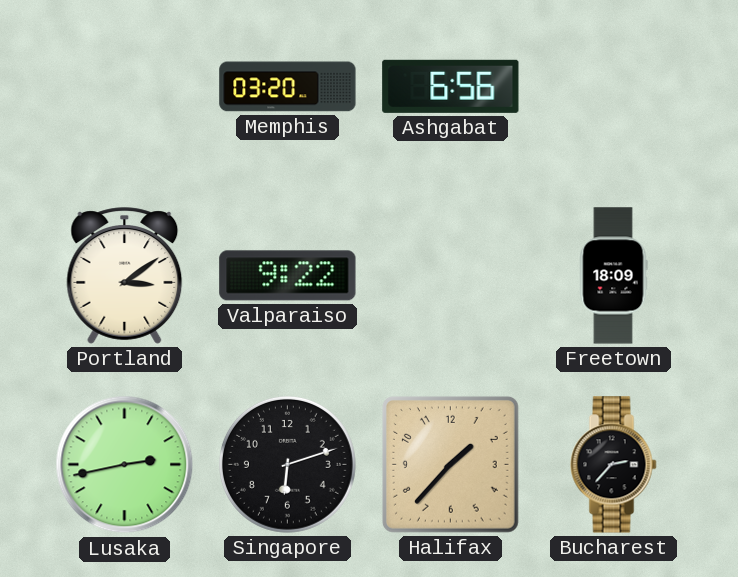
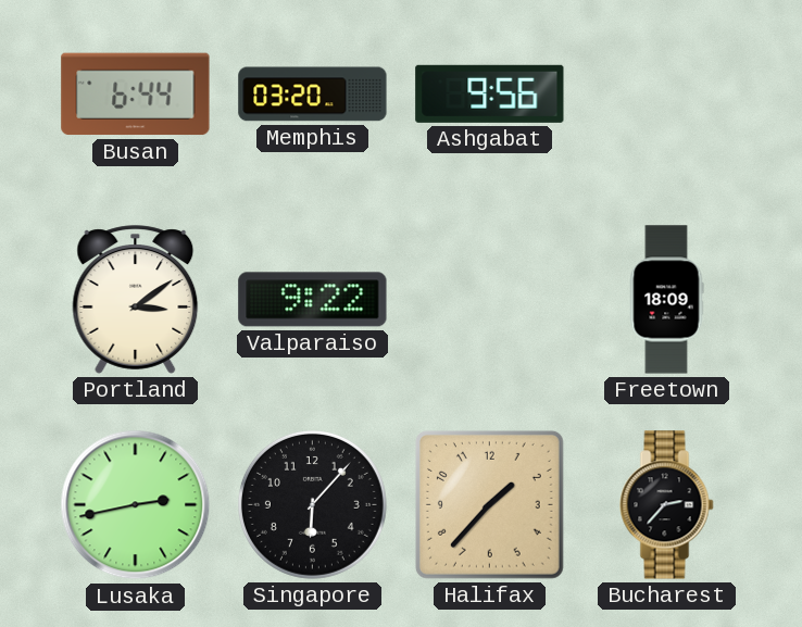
Busan: none -> 6:44
Ashgabat: 6:56 -> 9:56
Singapore: 6:12 -> 6:07
